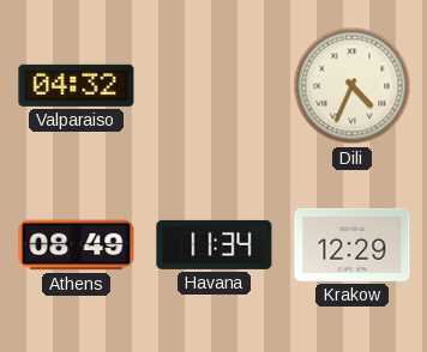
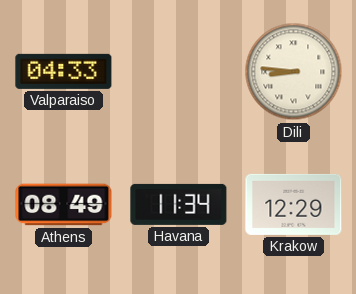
Valparaiso: 04:32 -> 04:33
Dili: 4:34 -> 8:46
